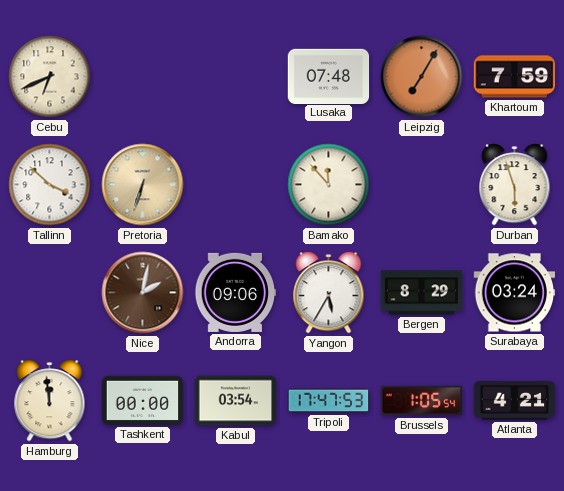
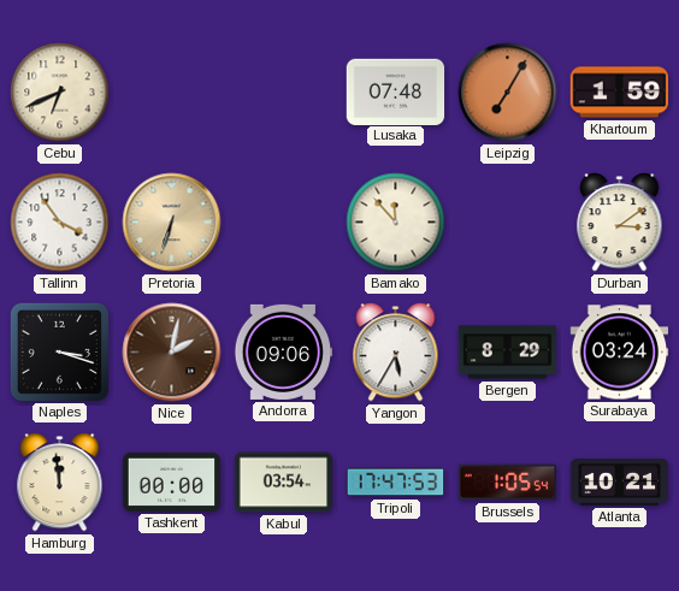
Khartoum: 7:59 -> 1:59
Tallinn: 3:52 -> 3:54
Durban: 5:57 -> 3:09
Naples: none -> 3:18
Atlanta: 4:21 -> 10:21
